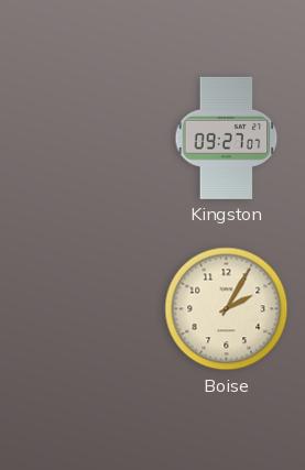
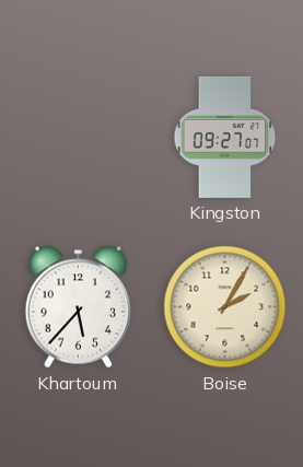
Khartoum: none -> 5:37
